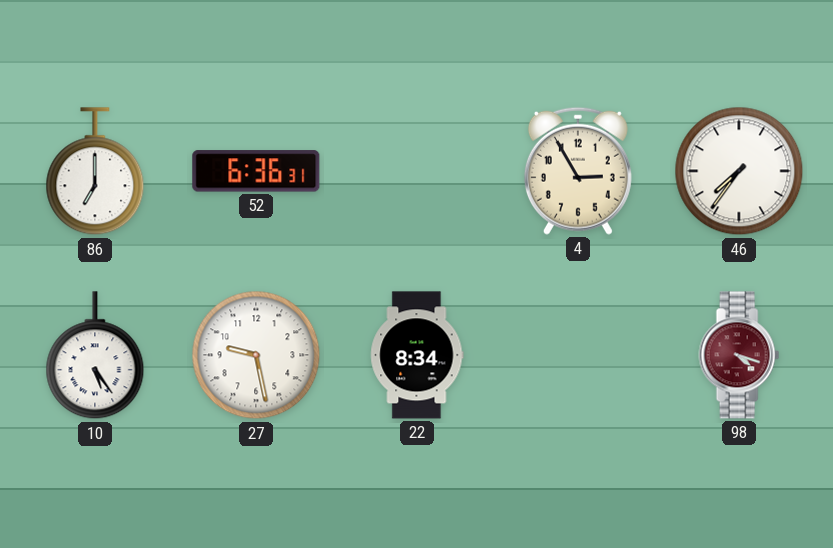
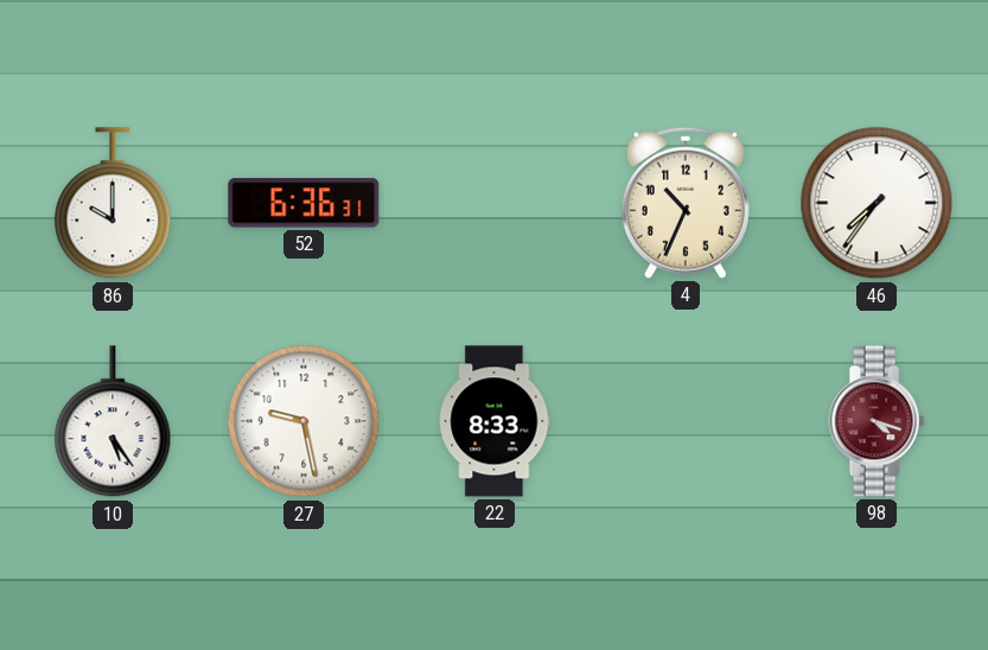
86: 7:00 -> 10:00
4: 2:55 -> 10:34
22: 8:34 -> 8:33
